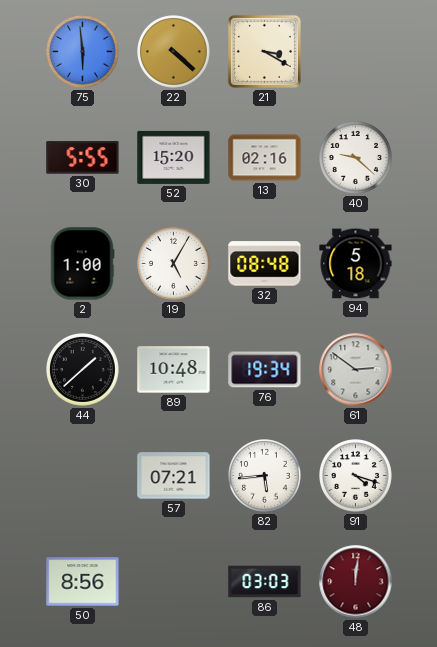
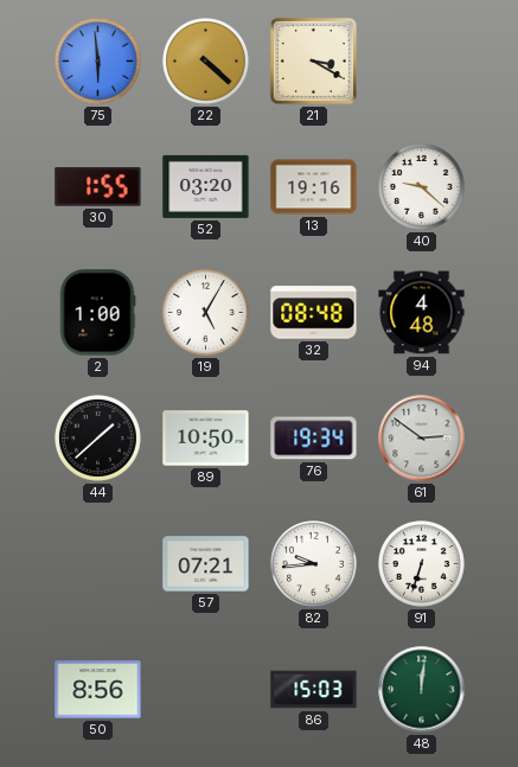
30: 5:55 -> 1:55
52: 15:20 -> 03:20
13: 02:16 -> 19:16
94: 5:18 -> 4:48
89: 10:48 -> 10:50
82: 5:44 -> 9:44
91: 4:18 -> 6:33
86: 03:03 -> 15:03
48 dial: burgundy -> green
